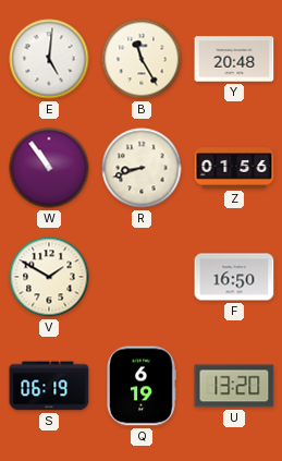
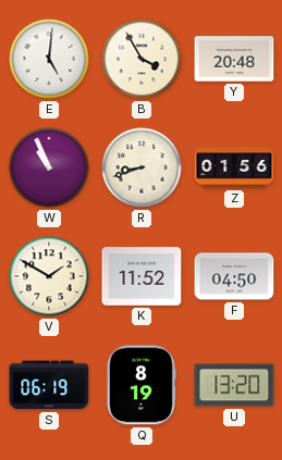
B: 11:25 -> 3:55
W: 10:54 -> 10:56
K: none -> 11:52
F: 16:50 -> 04:50
Q: 6:19 -> 8:19
